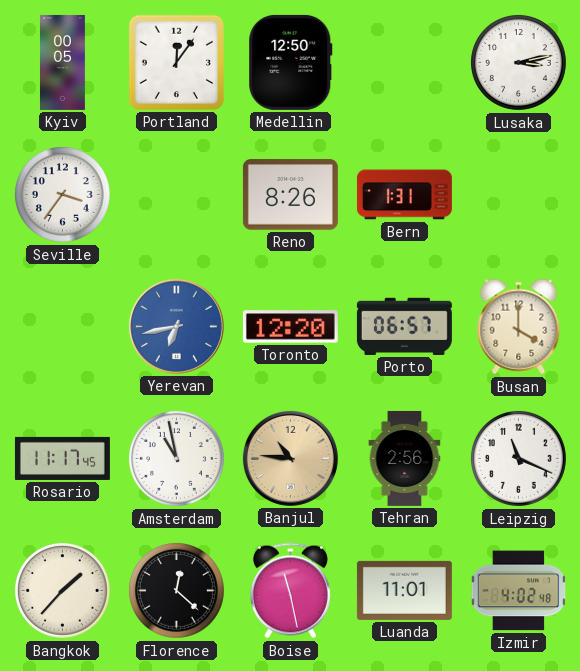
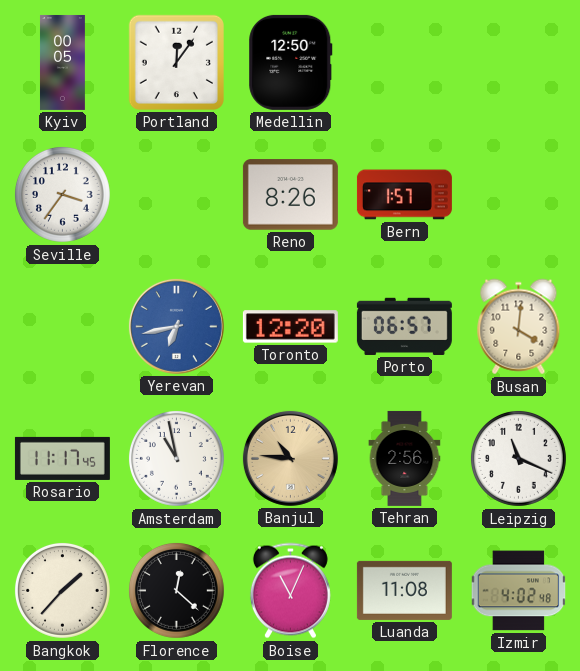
Lusaka: 3:13 -> none
Bern: 1:31 -> 1:57
Busan: 4:00 -> 4:01
Boise: 11:28 -> 11:04
Luanda: 11:01 -> 11:08
